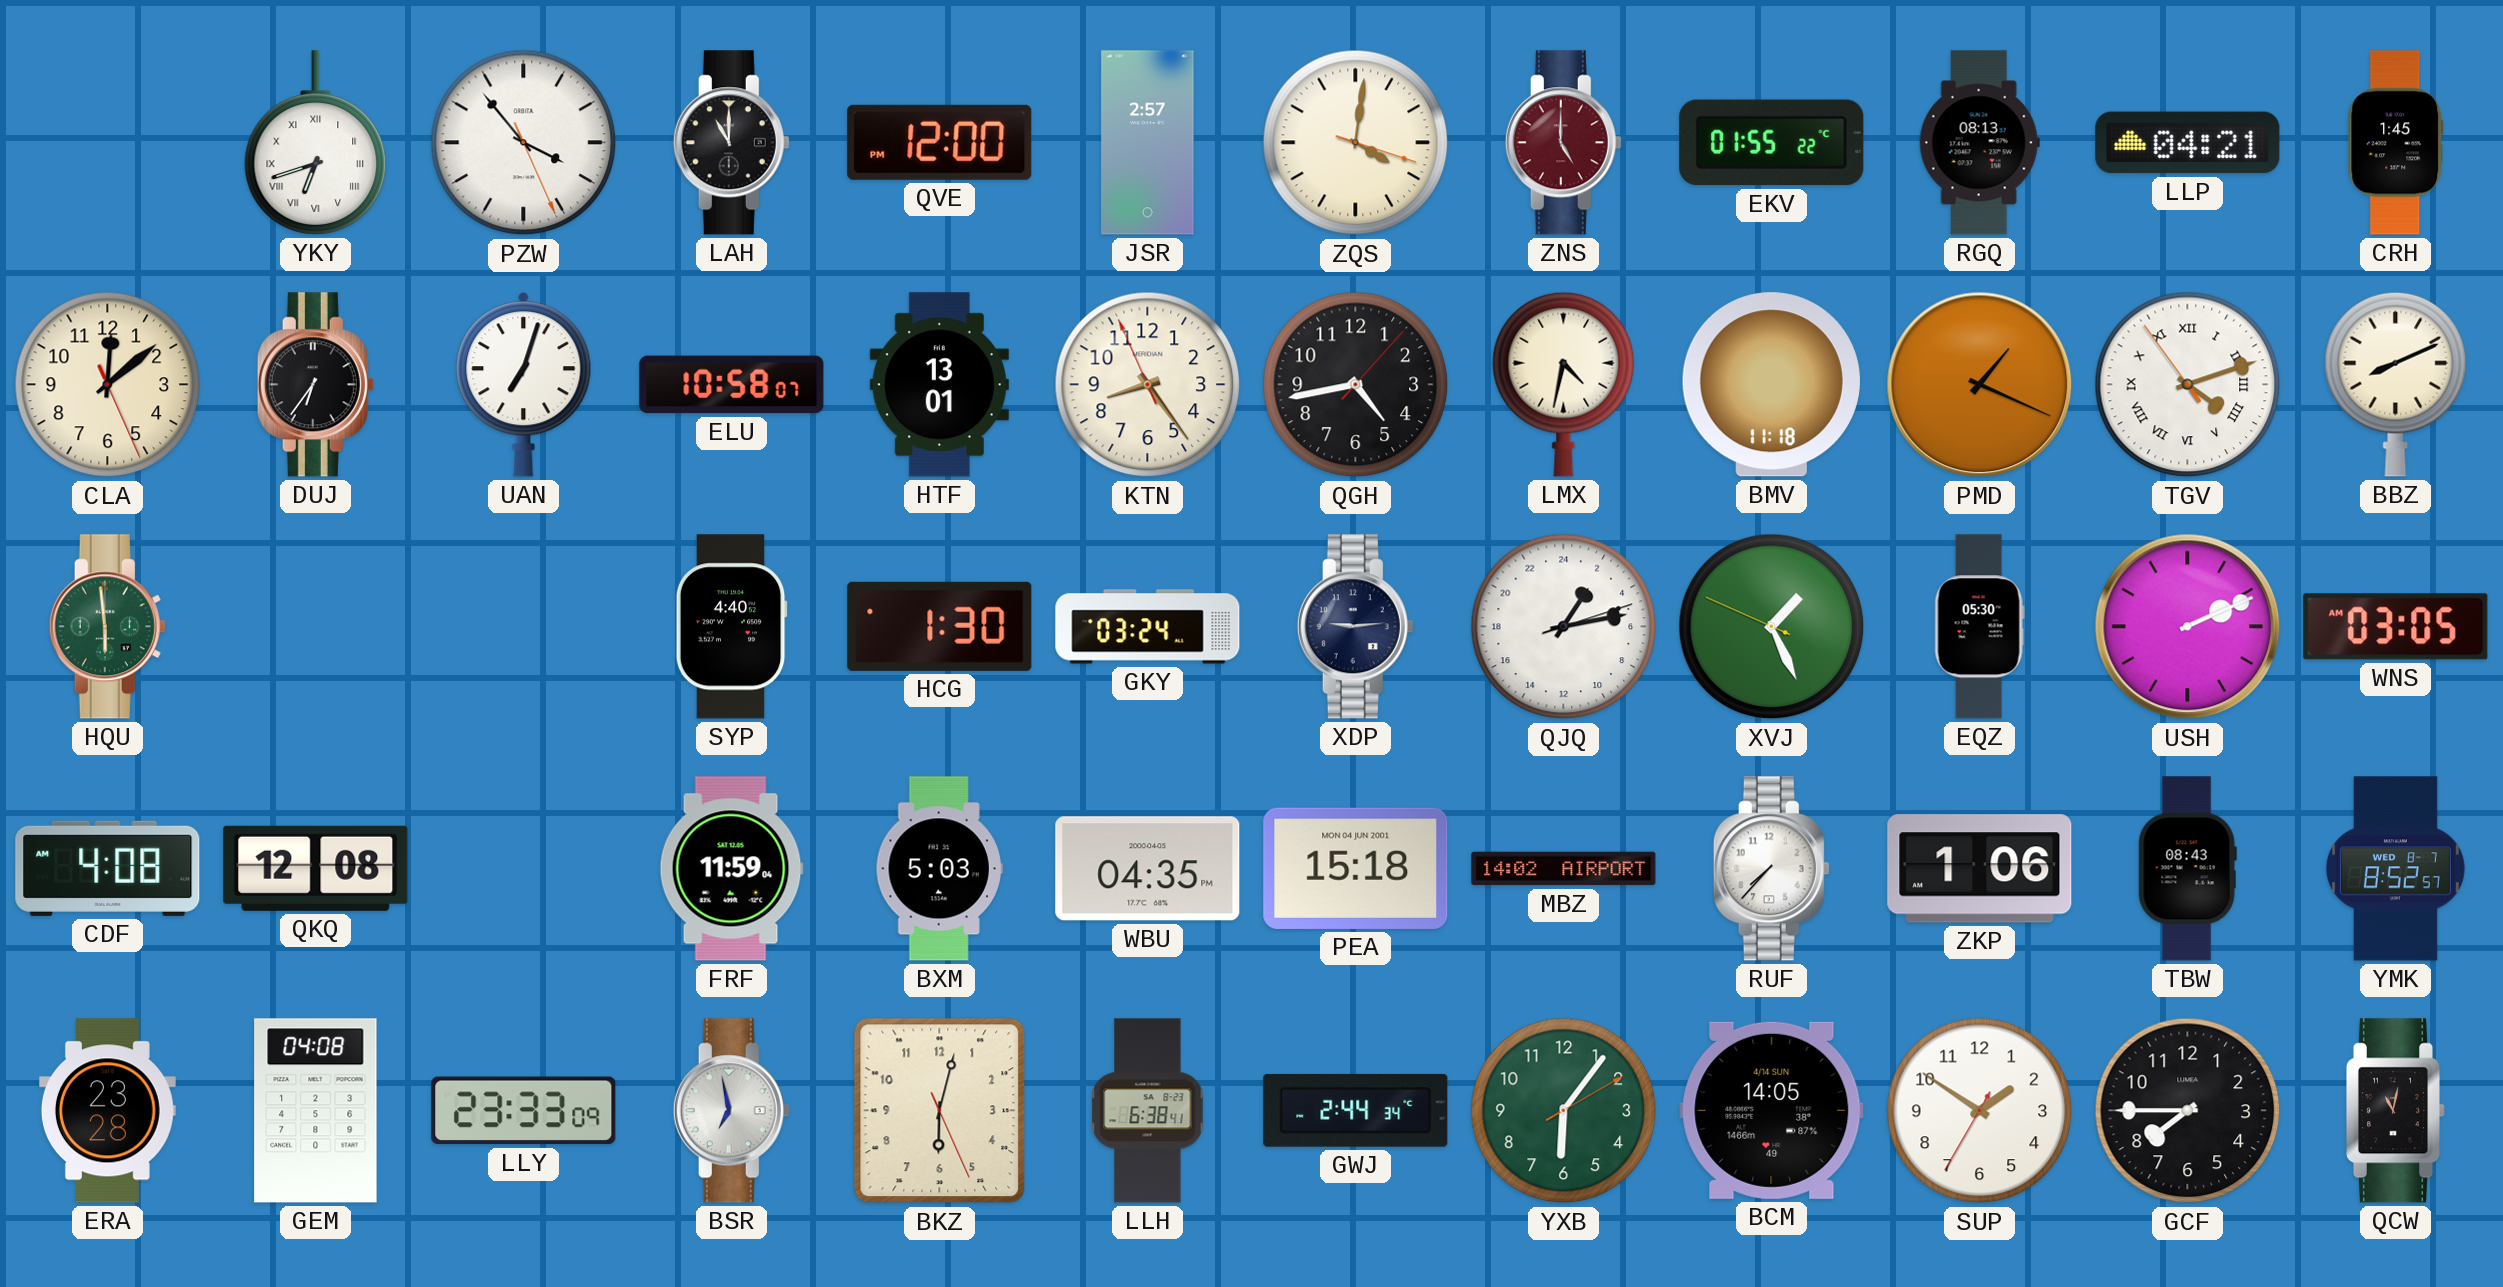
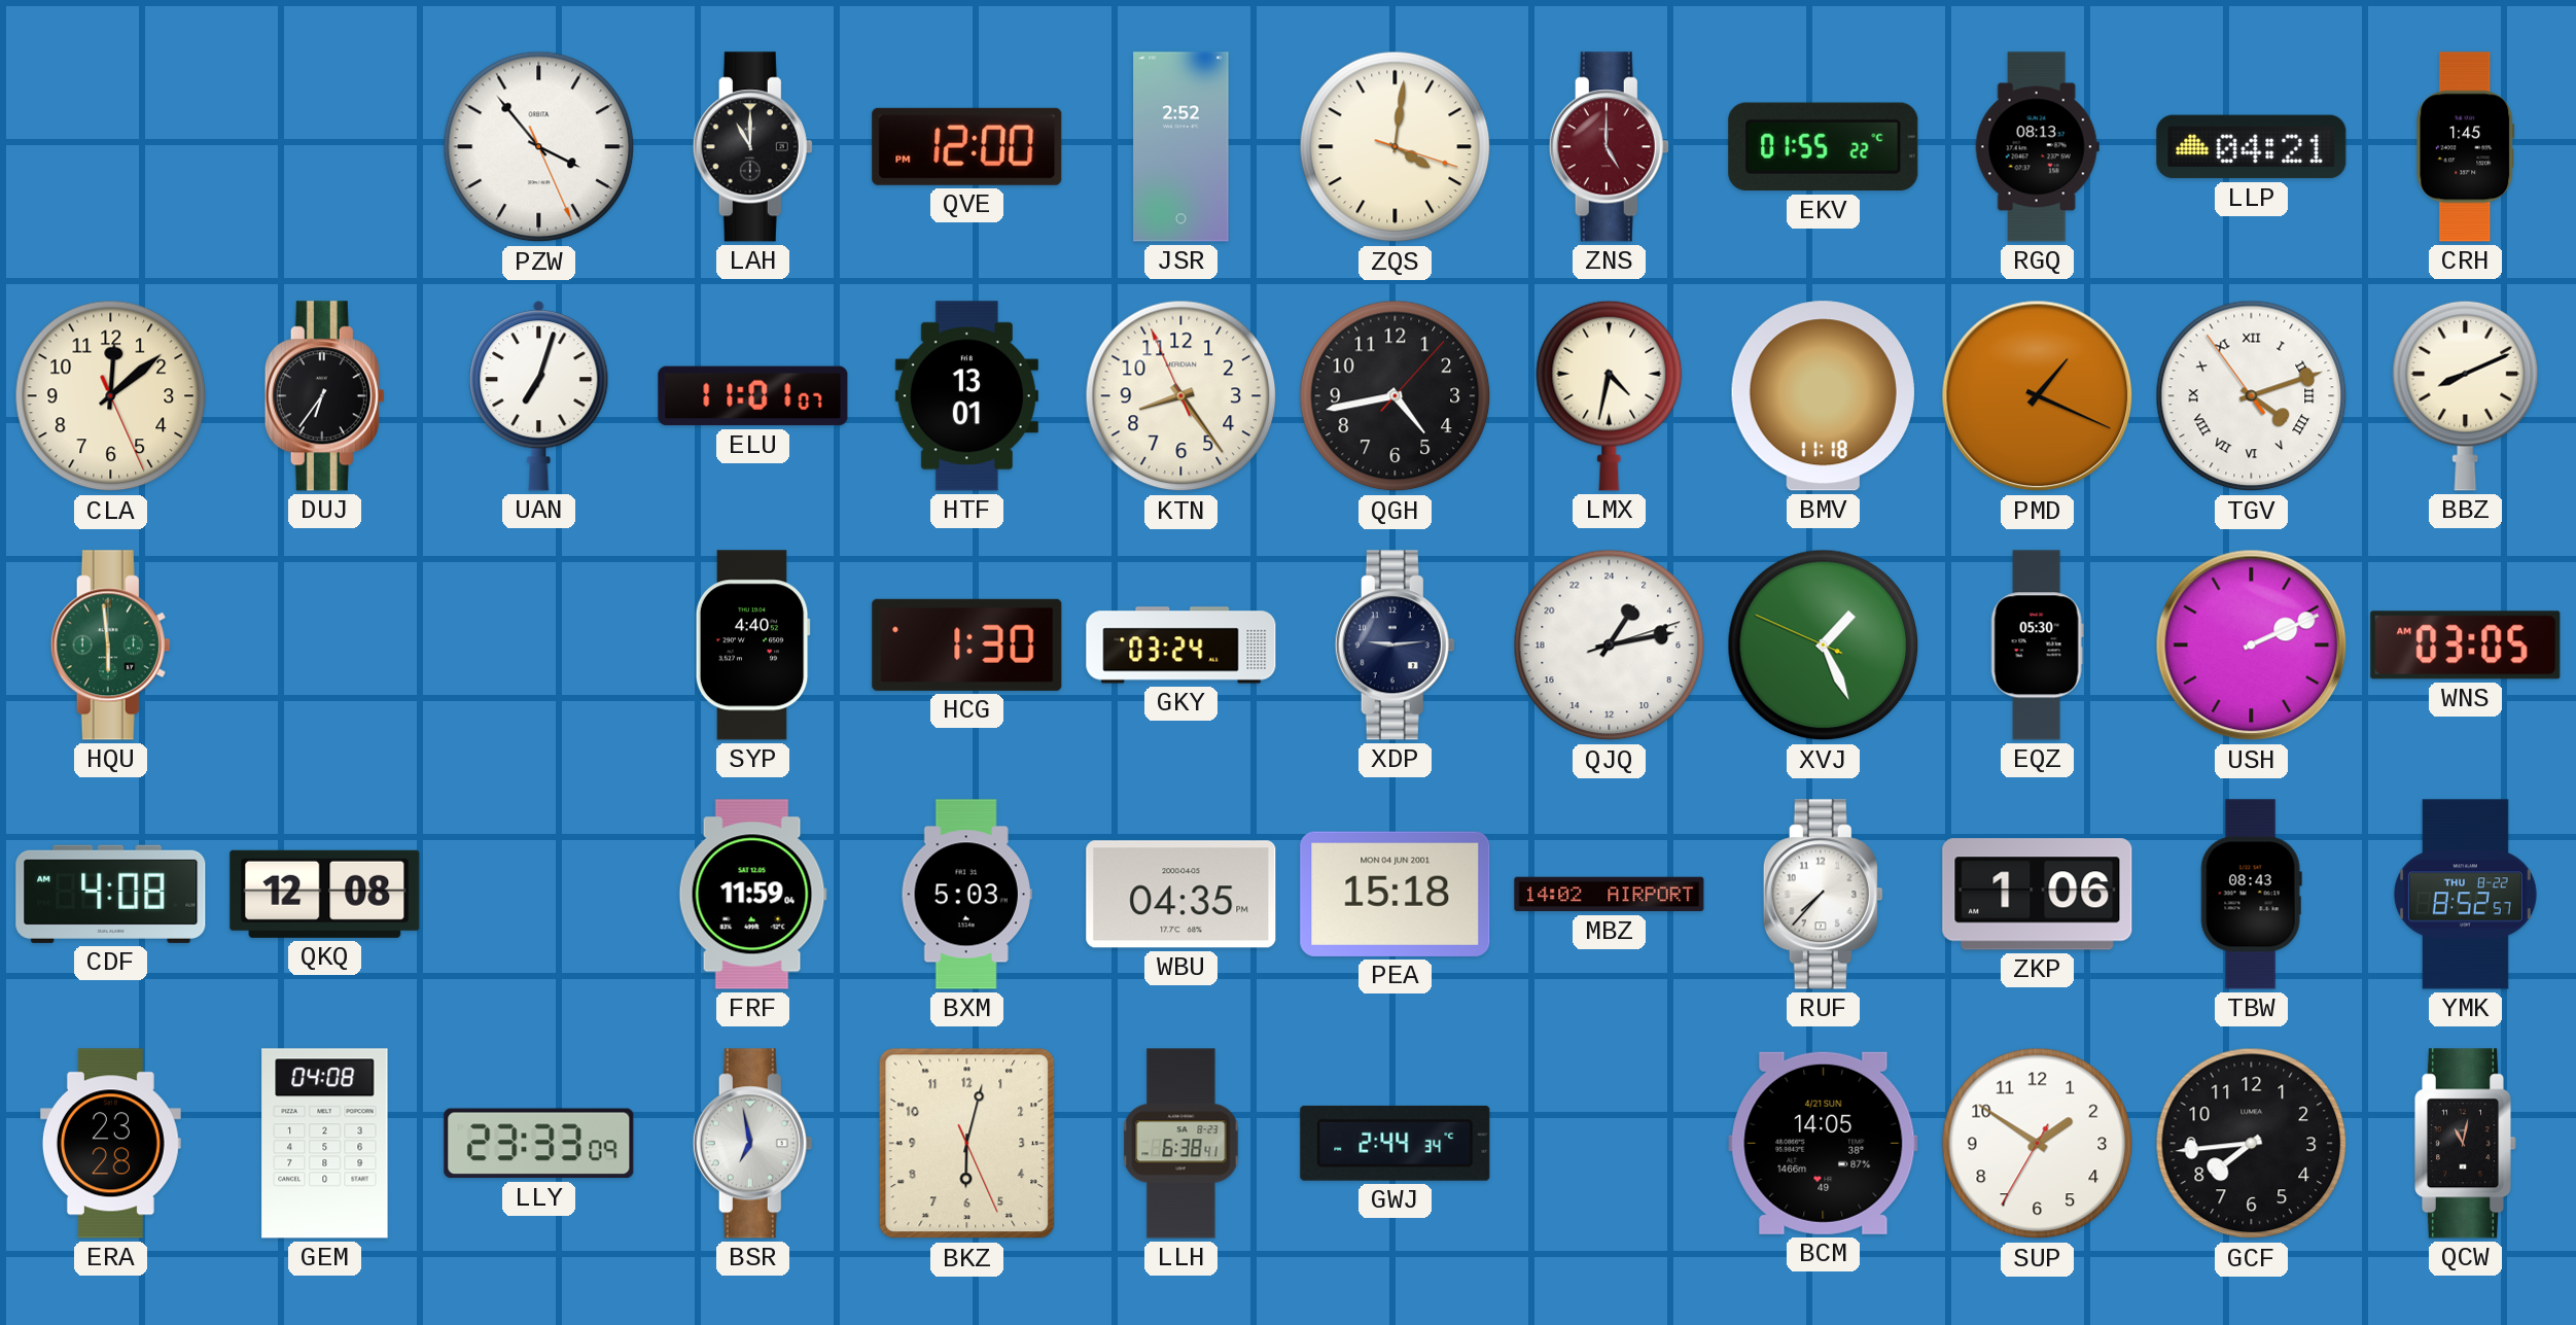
YKY: 6:42 -> none
JSR: 2:57 -> 2:52
ELU: 10:58 -> 11:01
YMK date: WED 8-7 -> THU 8-22
YXB: 6:06 -> none
BCM date: 4/14 SUN -> 4/21 SUN
GCF: 7:45 -> 7:44
